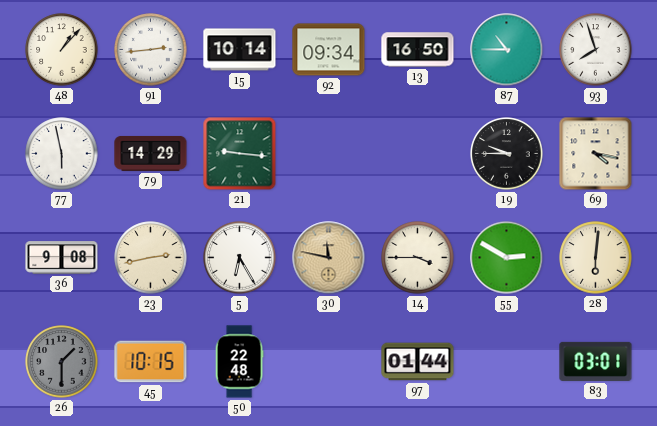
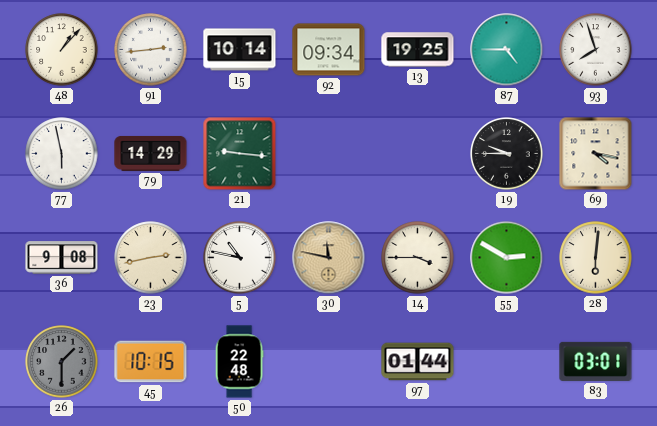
13: 16:50 -> 19:25
87: 10:45 -> 4:45
5: 6:25 -> 10:47
